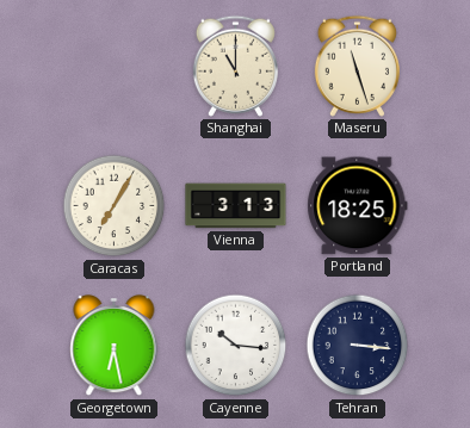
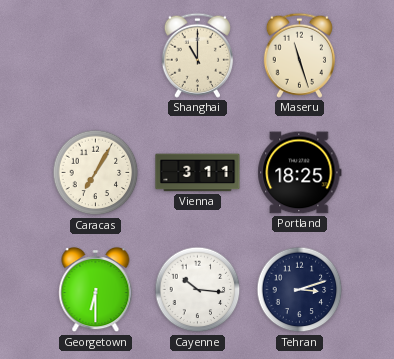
Vienna: 3:13 -> 3:11
Georgetown: 6:28 -> 6:30
Tehran: 3:16 -> 3:12
